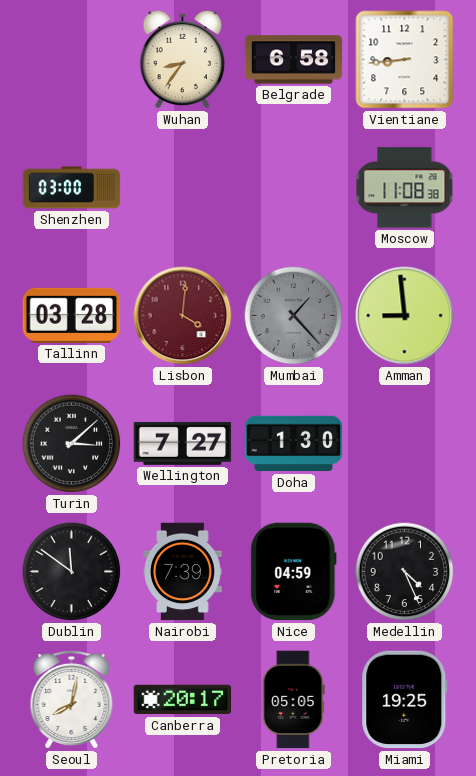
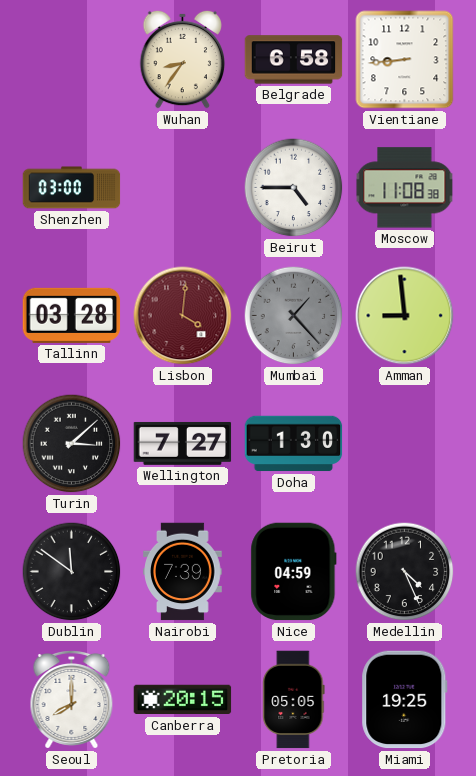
Beirut: none -> 4:45
Seoul: 8:02 -> 8:00
Canberra: 20:17 -> 20:15
